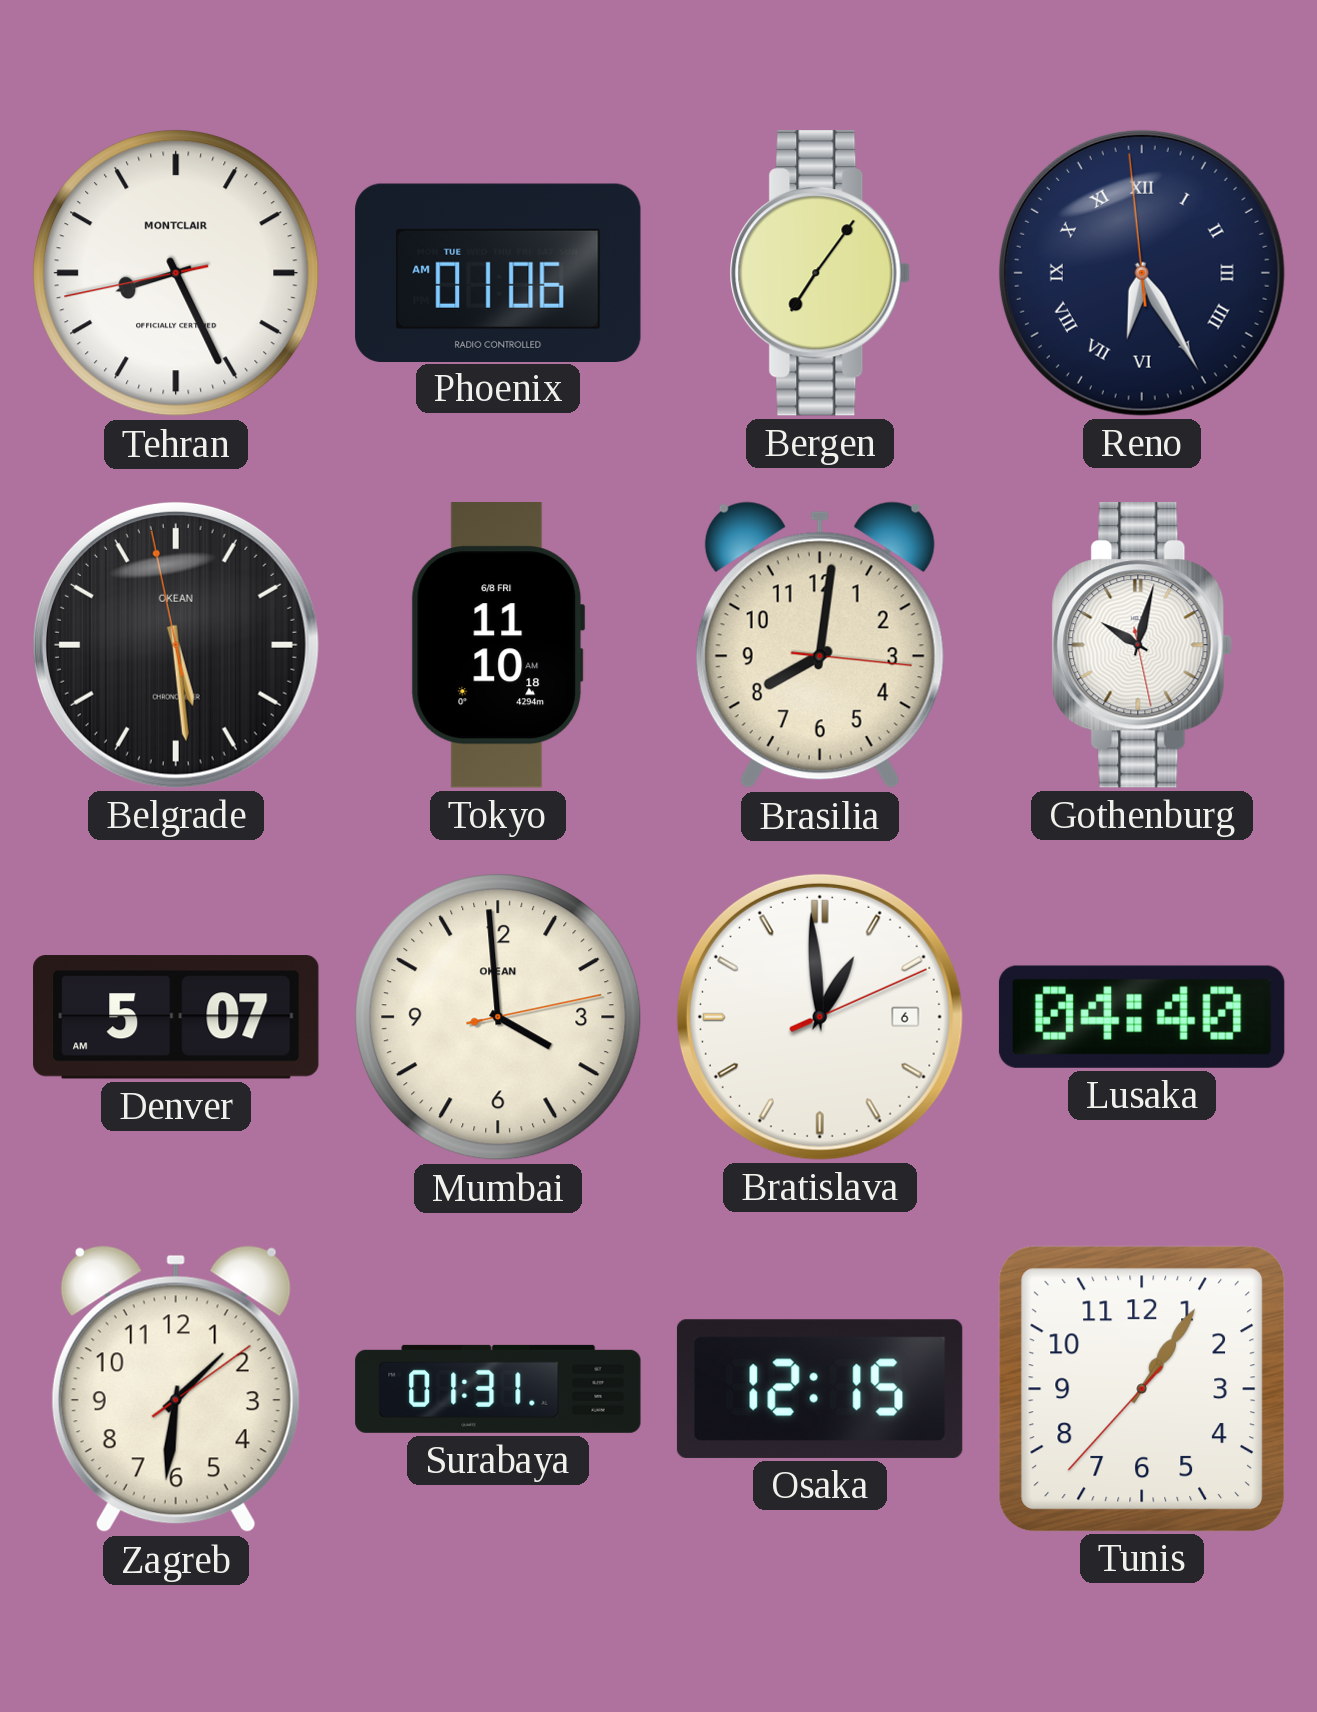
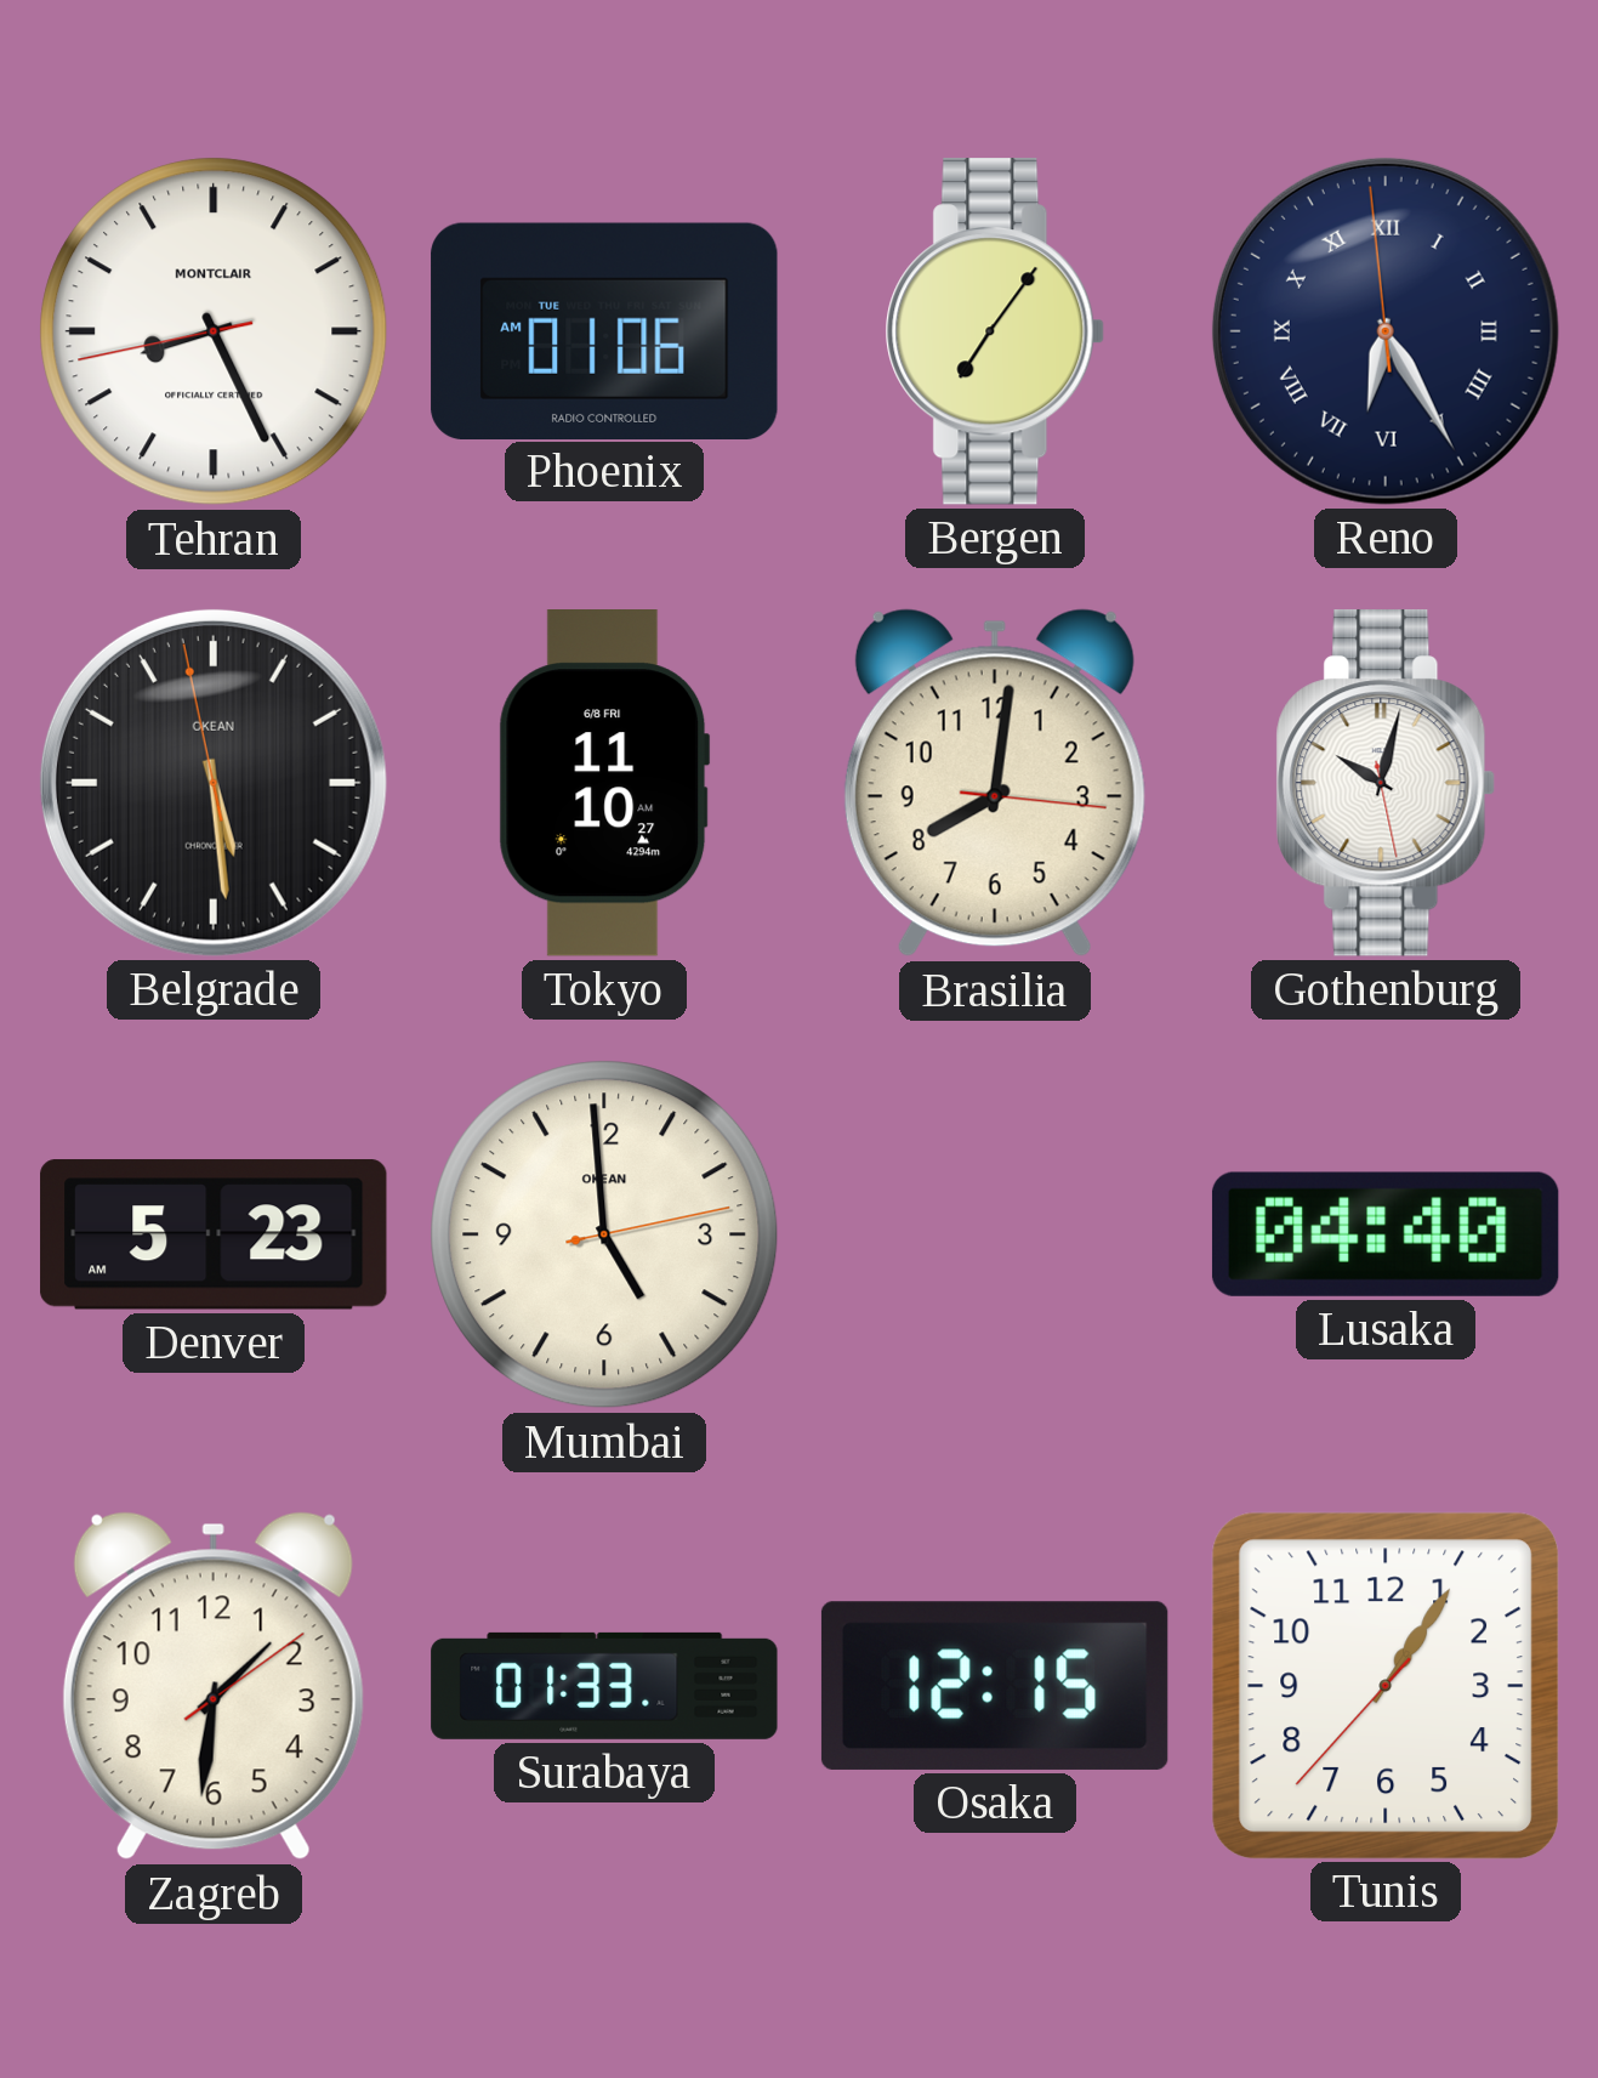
Tokyo: 11:10:18 -> 11:10:27
Denver: 5:07 -> 5:23
Mumbai: 3:59 -> 4:59
Bratislava: 12:59 -> none
Surabaya: 01:31 -> 01:33
